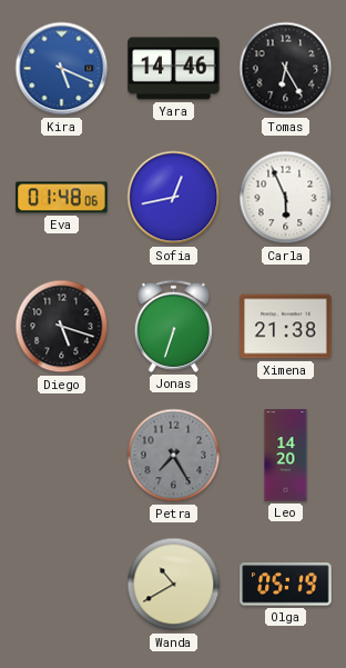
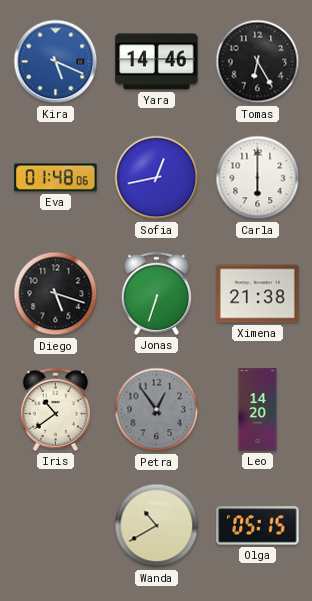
Carla: 5:56 -> 6:00
Iris: none -> 10:39
Petra: 7:25 -> 12:54
Olga: 05:19 -> 05:15
